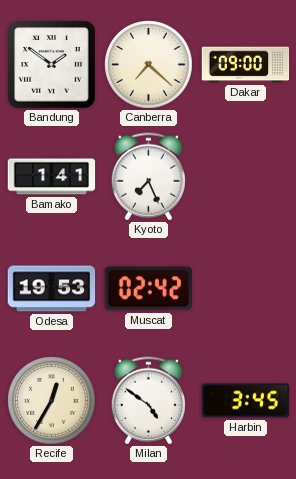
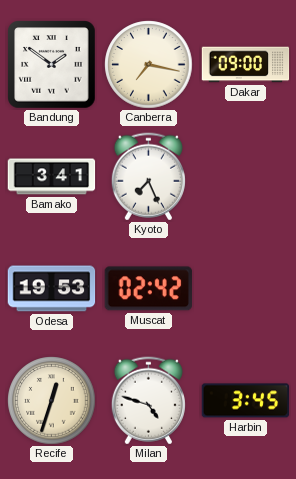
Canberra: 7:22 -> 7:17
Bamako: 1:41 -> 3:41
Recife: 12:35 -> 12:33
Milan: 4:51 -> 4:48
